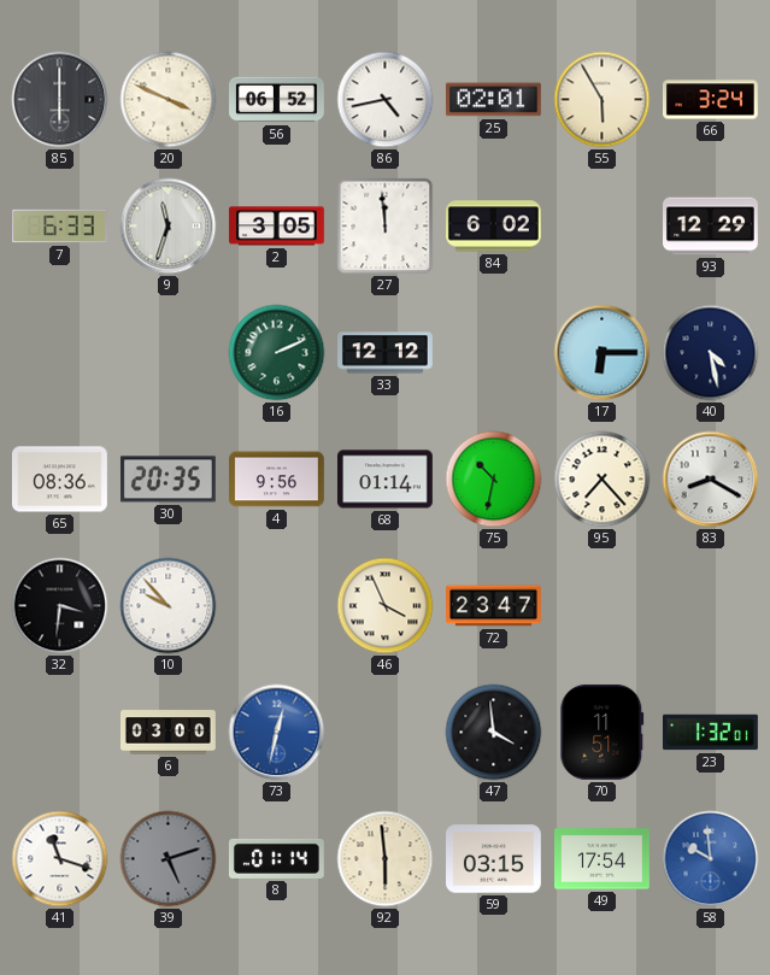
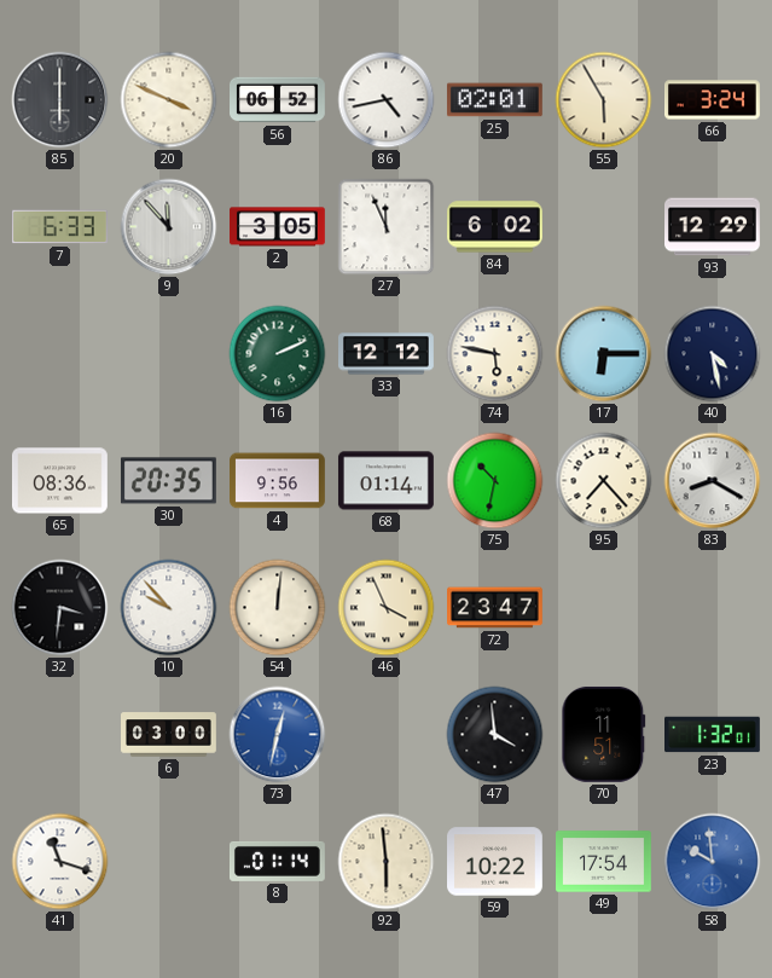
9: 11:33 -> 11:53
27: 11:59 -> 11:56
74: none -> 5:47
54: none -> 12:01
39: 5:12 -> none
59: 03:15 -> 10:22
